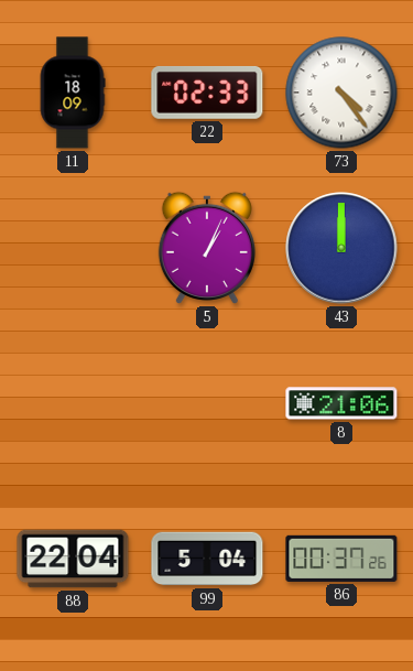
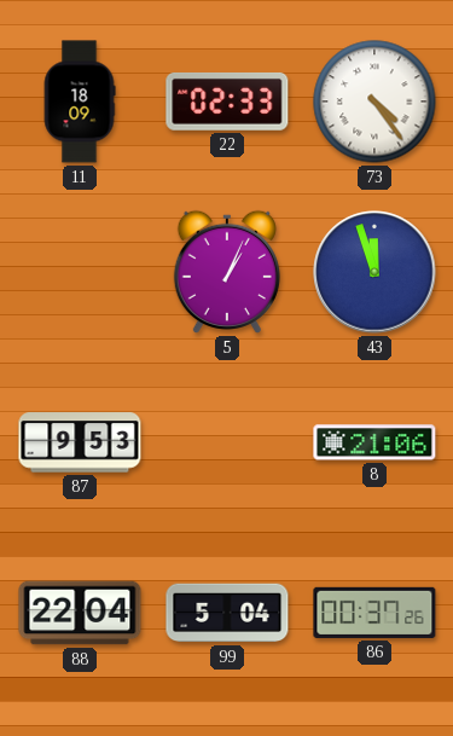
43: 12:00 -> 11:57
87: none -> 9:53
